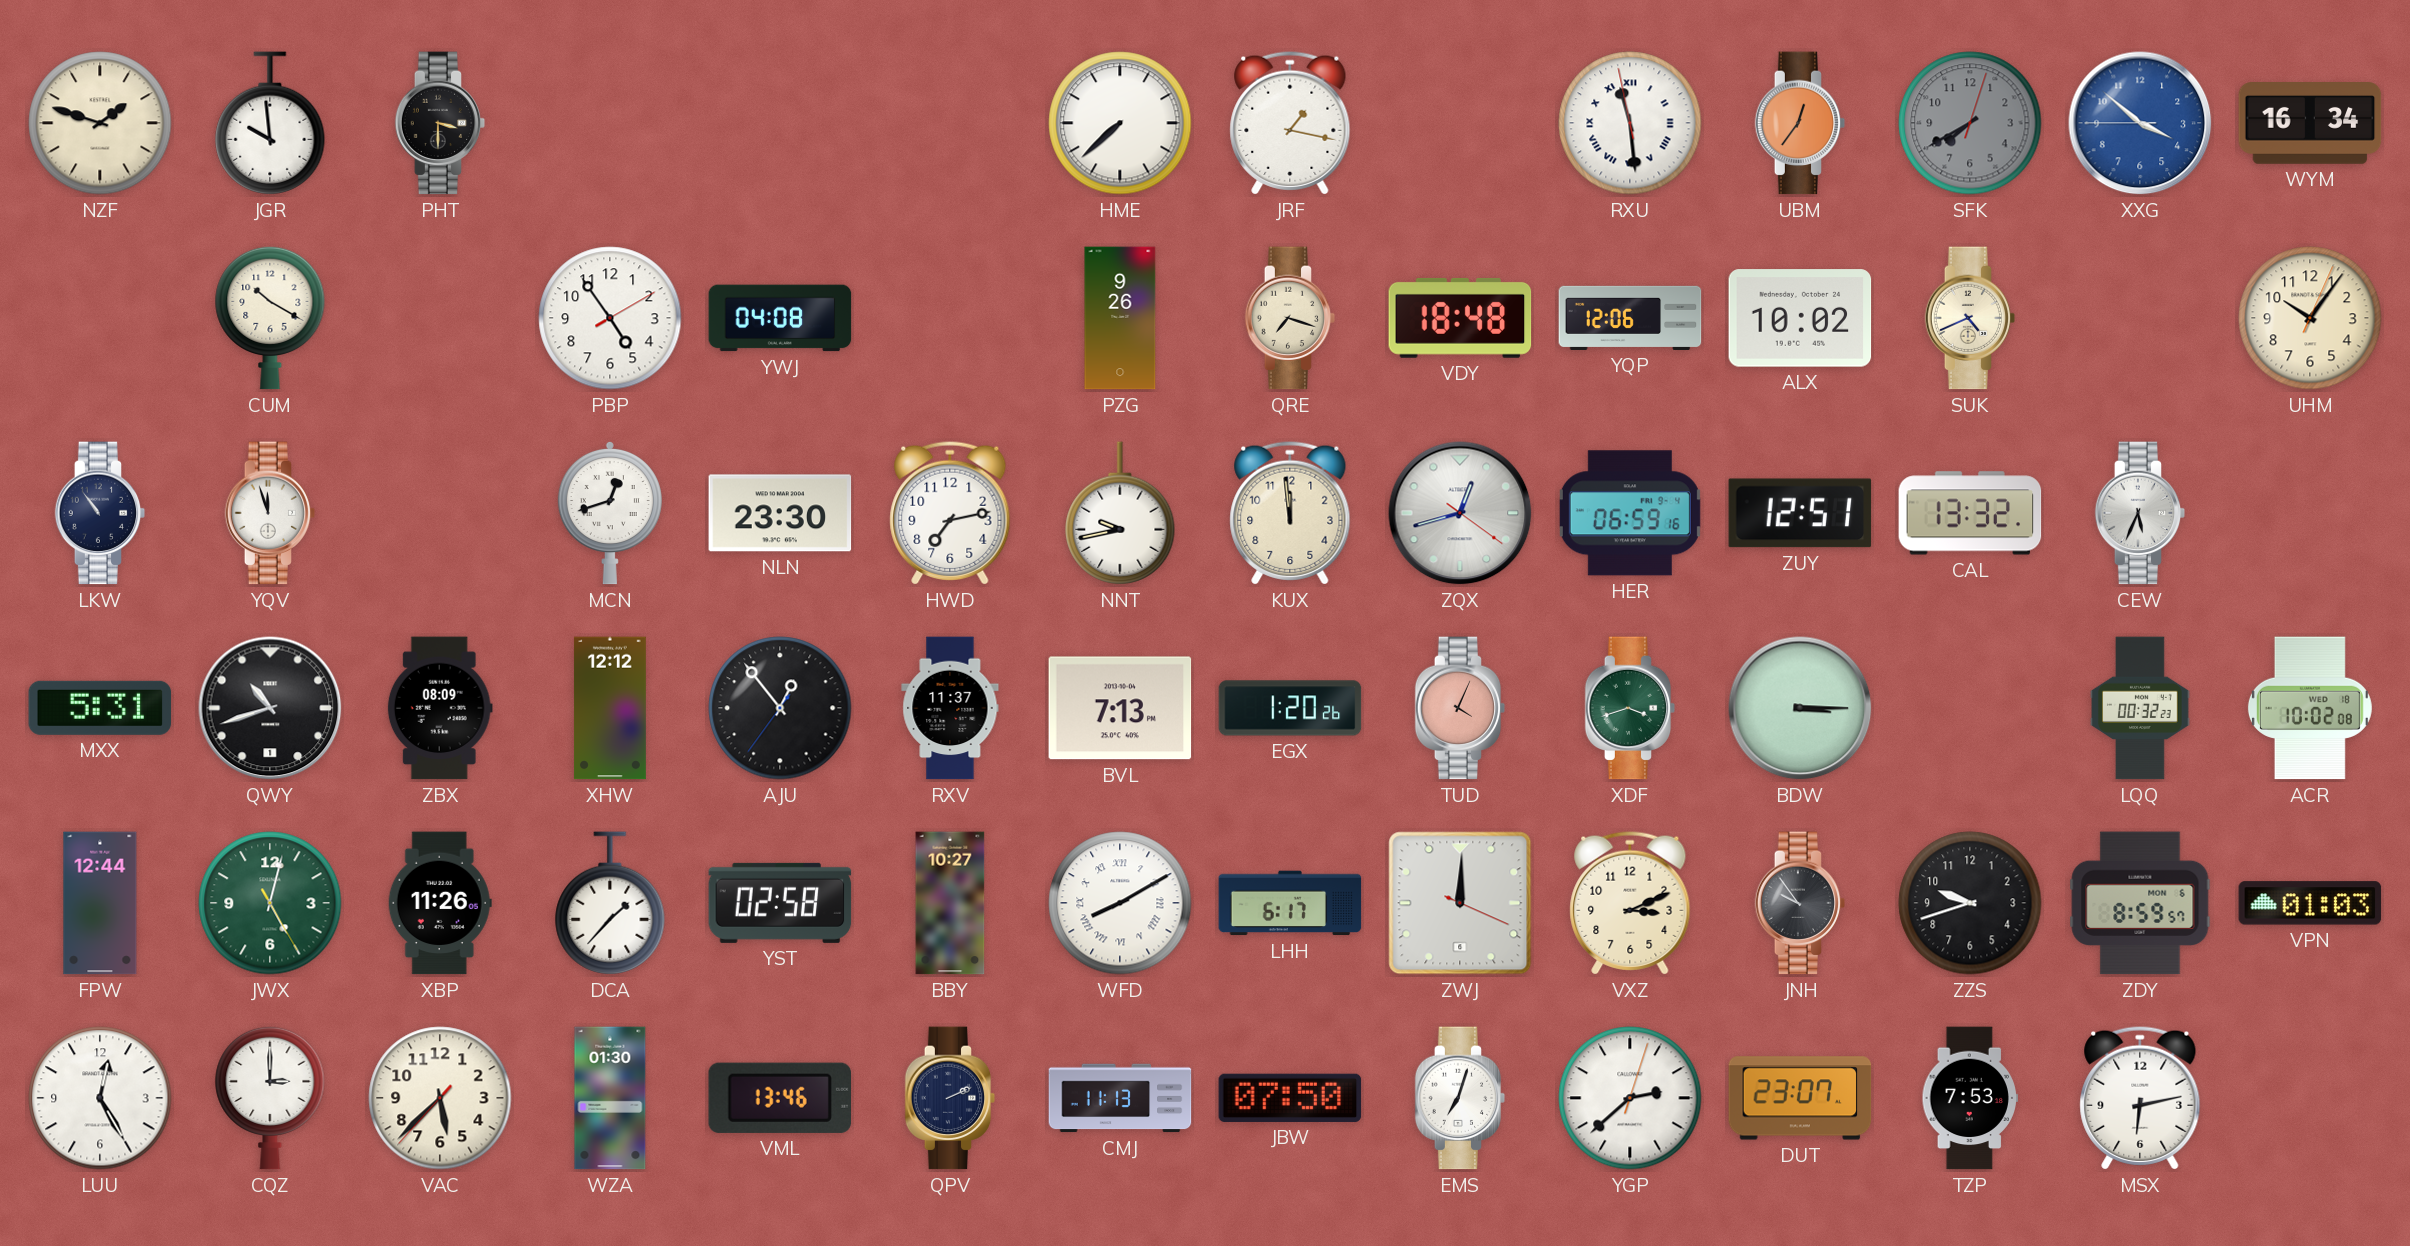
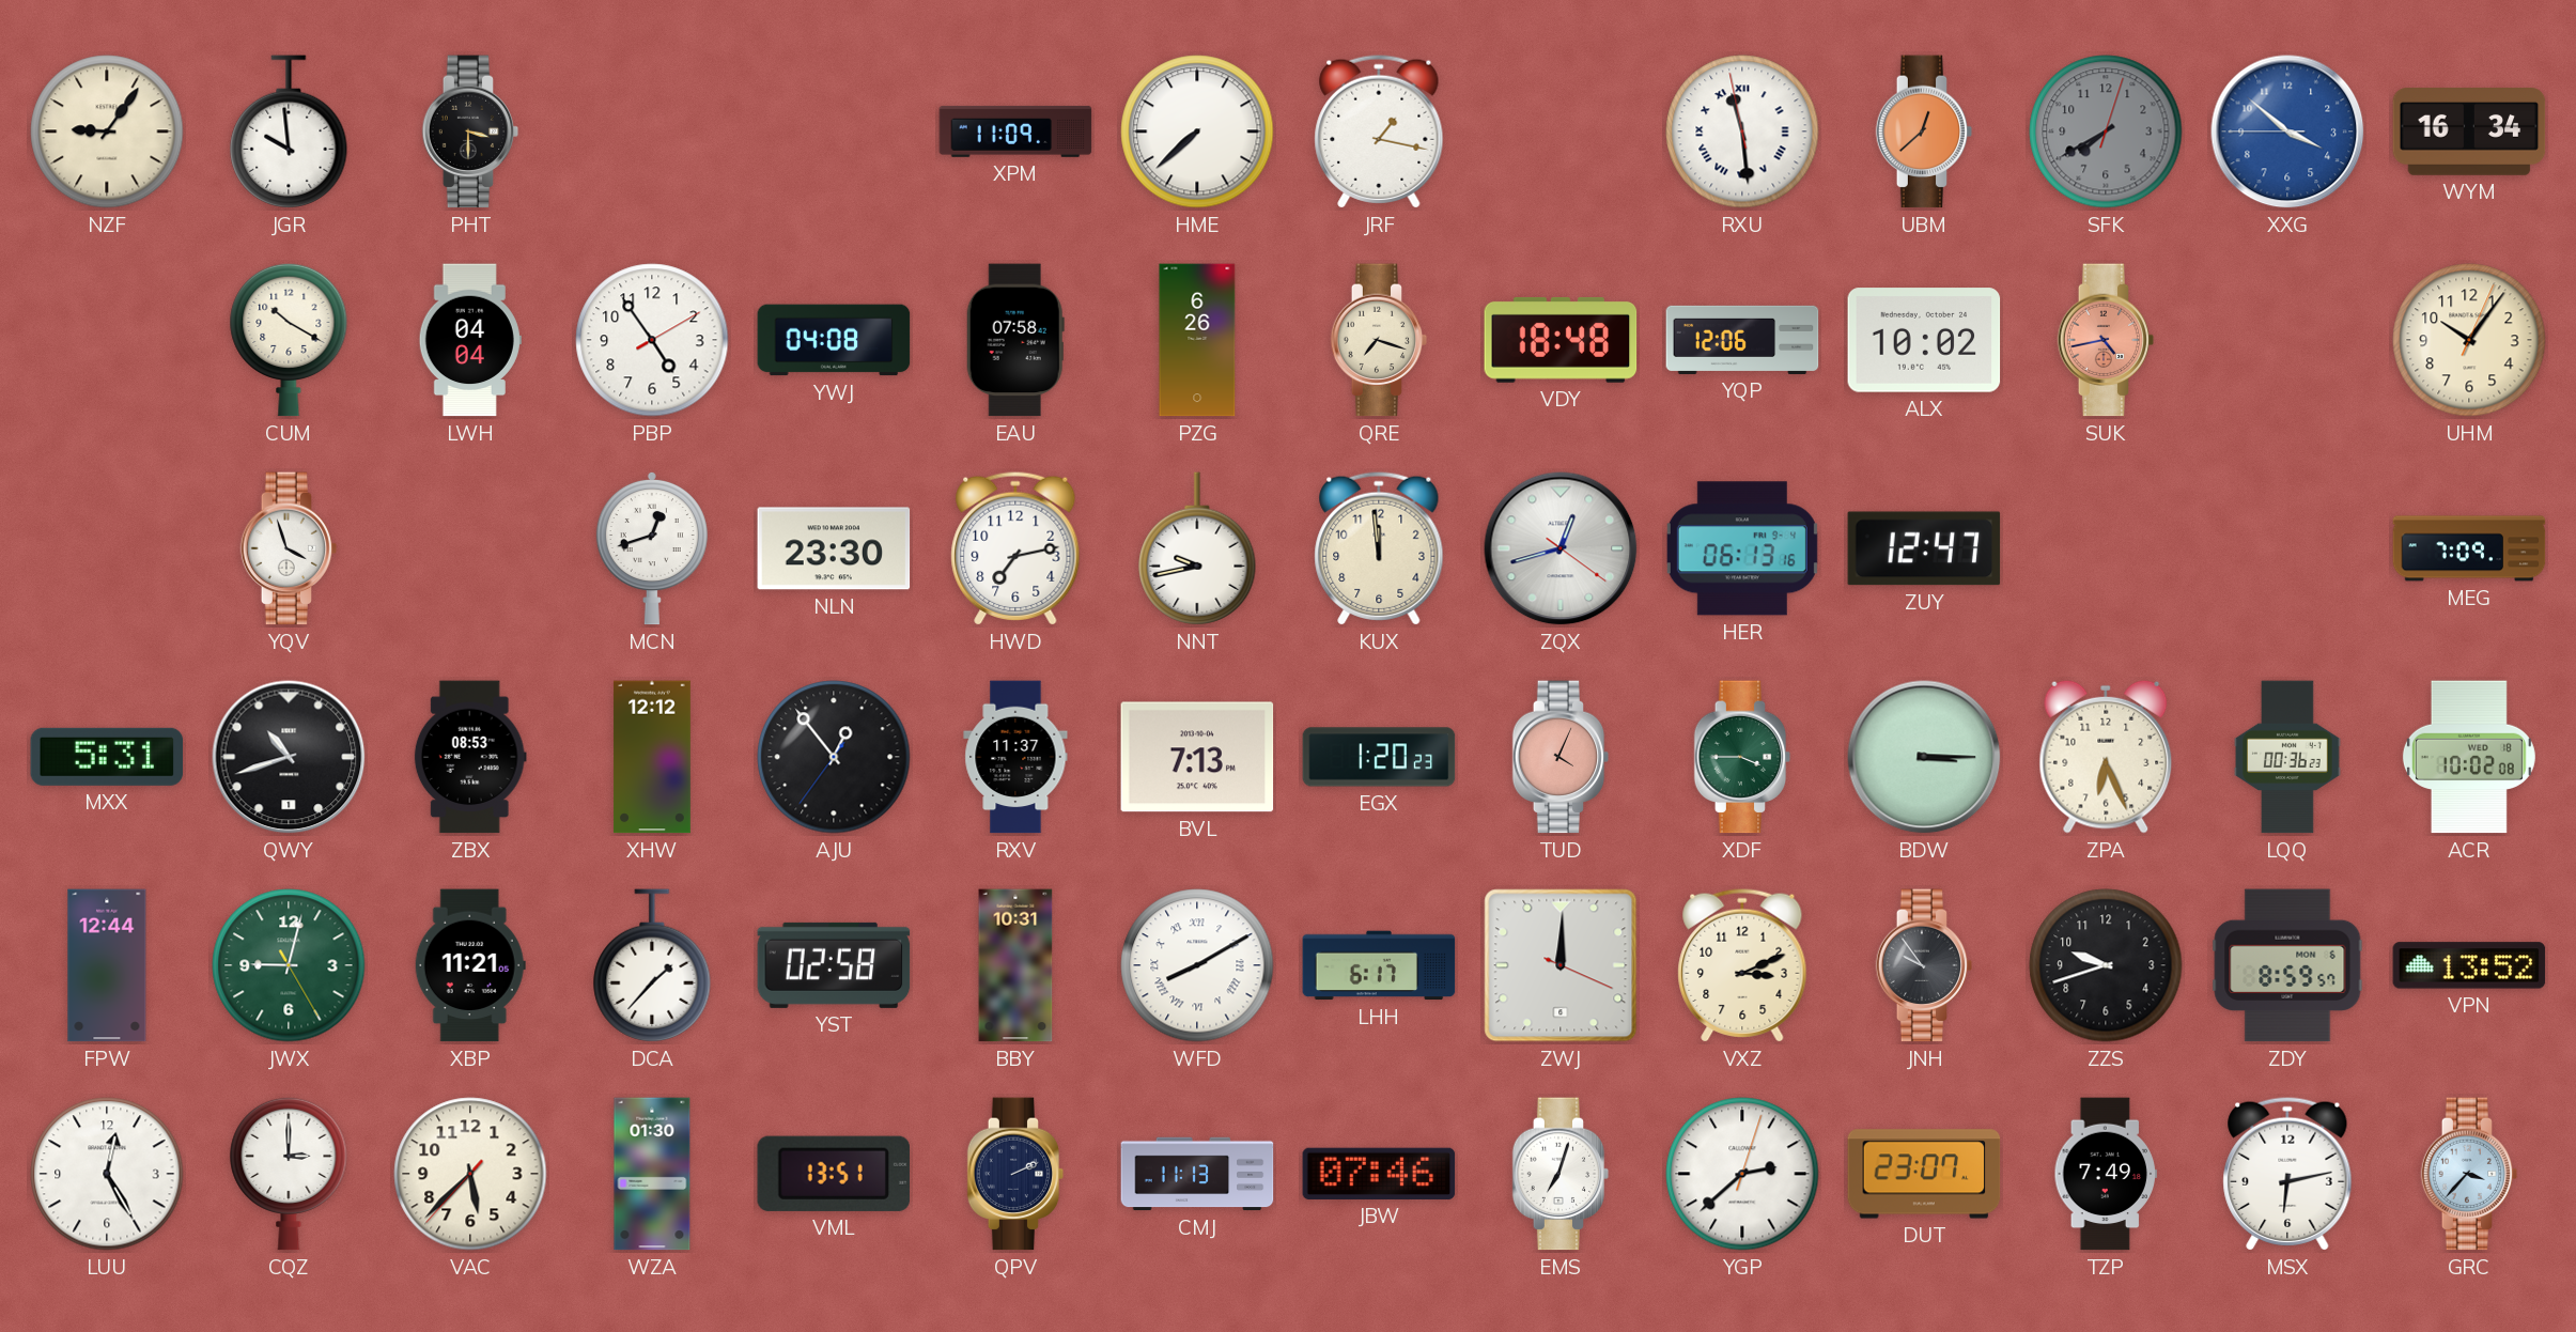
NZF: 1:48 -> 9:06
XPM: none -> 11:09
UBM: 12:36 -> 12:38
LWH: none -> 04:04
EAU: none -> 07:58
PZG: 9:26 -> 6:26
SUK: 4:41 -> 4:43
SUK dial: cream -> salmon
LKW: 10:54 -> none
YQV: 11:57 -> 3:57
HER: 06:59 -> 06:13
ZUY: 12:51 -> 12:47
CAL: 13:32 -> none
CEW: 5:34 -> none
MEG: none -> 7:09
ZBX: 08:09 -> 08:53
EGX: 1:20:26 -> 1:20:23
XDF: 3:42 -> 3:45
ZPA: none -> 6:26
LQQ: 00:32 -> 00:36
JWX: 5:02 -> 9:02
XBP: 11:26 -> 11:21
BBY: 10:27 -> 10:31
VPN: 01:03 -> 13:52
VML: 13:46 -> 13:51
JBW: 07:50 -> 07:46
TZP: 7:53 -> 7:49
GRC: none -> 3:37
